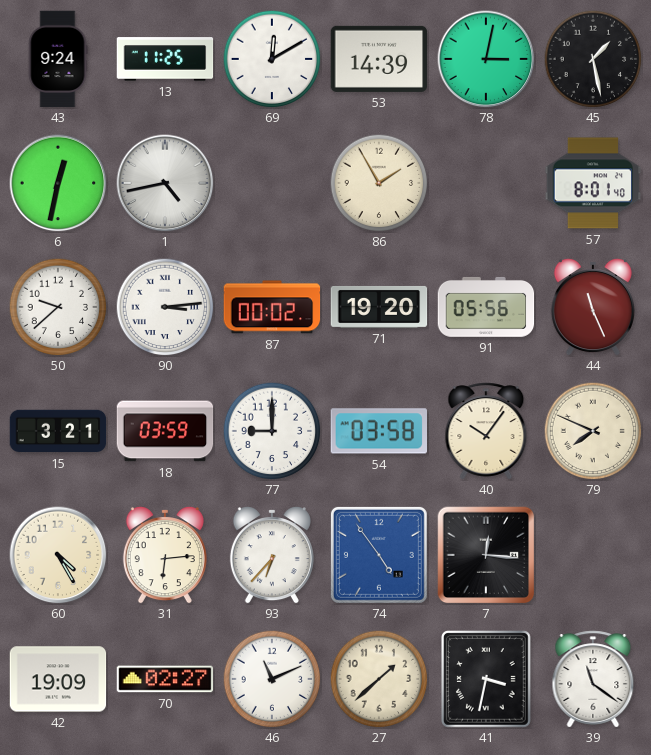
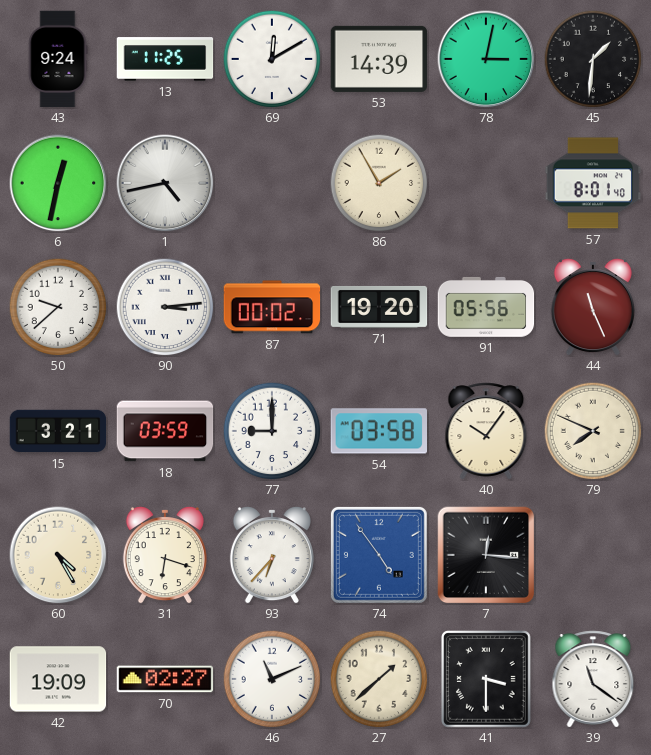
45: 1:28 -> 1:31
31: 6:14 -> 6:18
41: 3:32 -> 3:30
